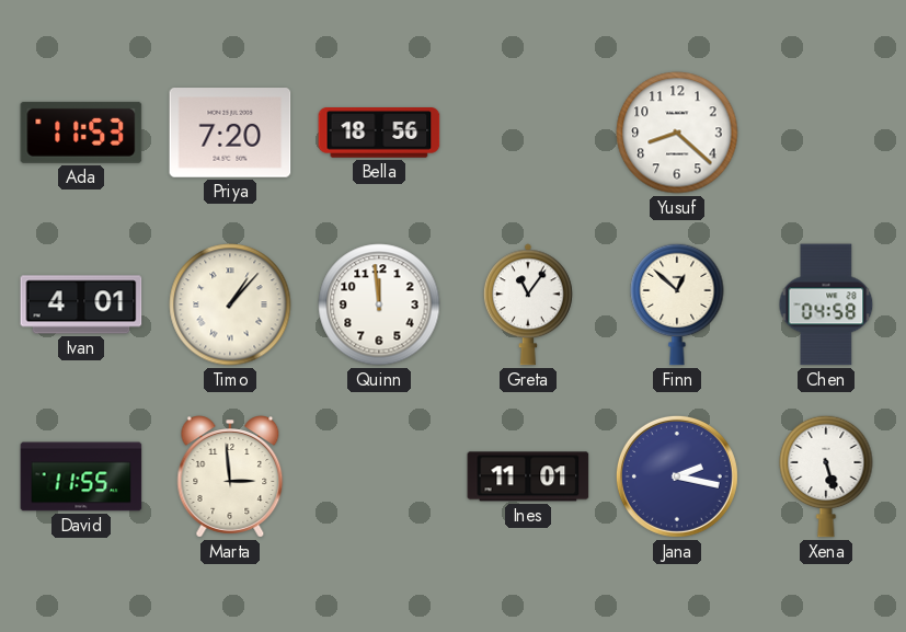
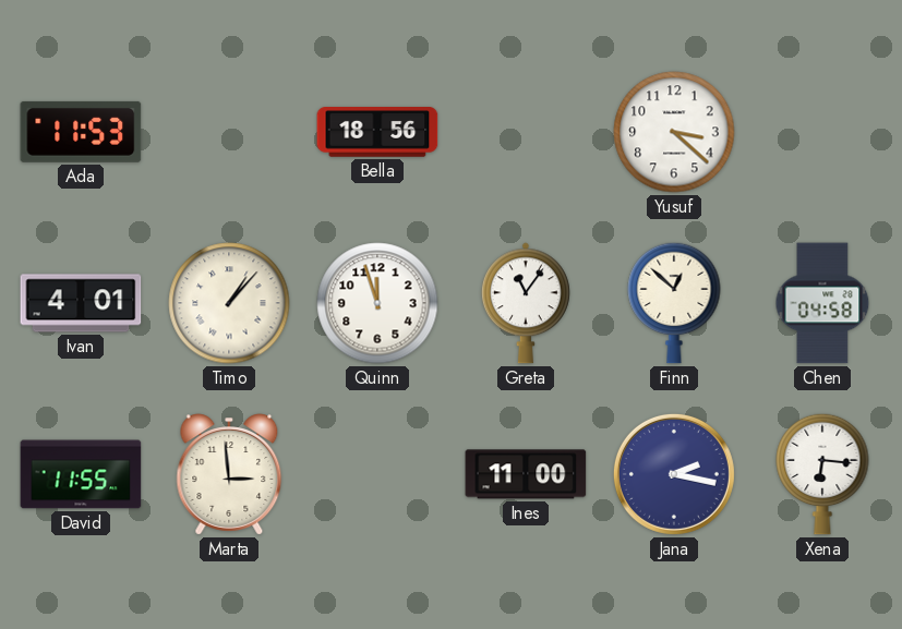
Priya: 7:20 -> none
Yusuf: 8:22 -> 3:22
Quinn: 11:59 -> 11:57
Ines: 11:01 -> 11:00
Xena: 5:27 -> 6:16
